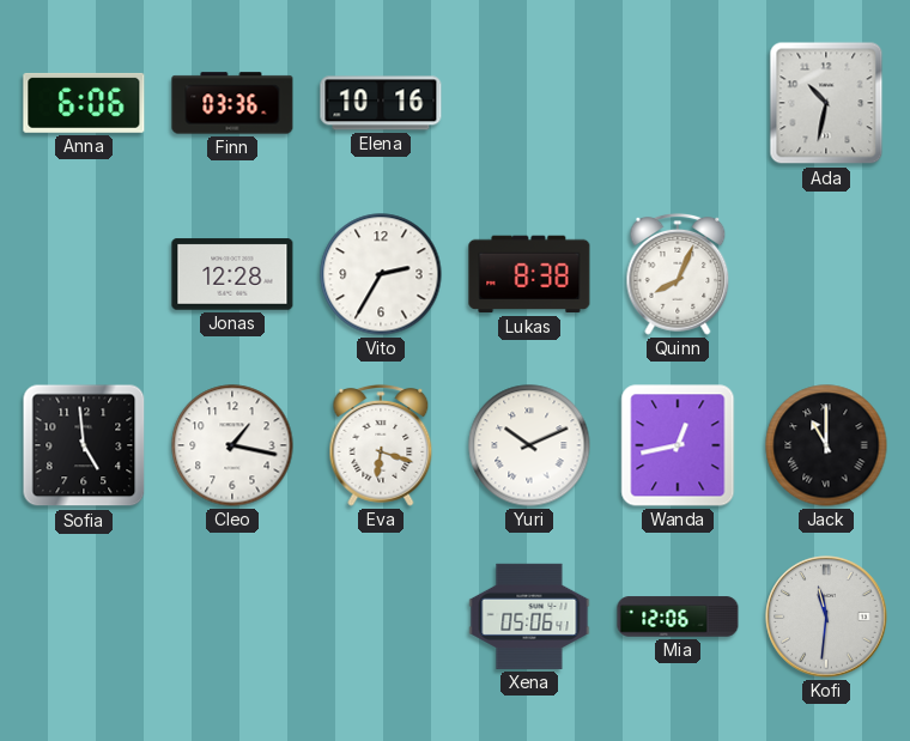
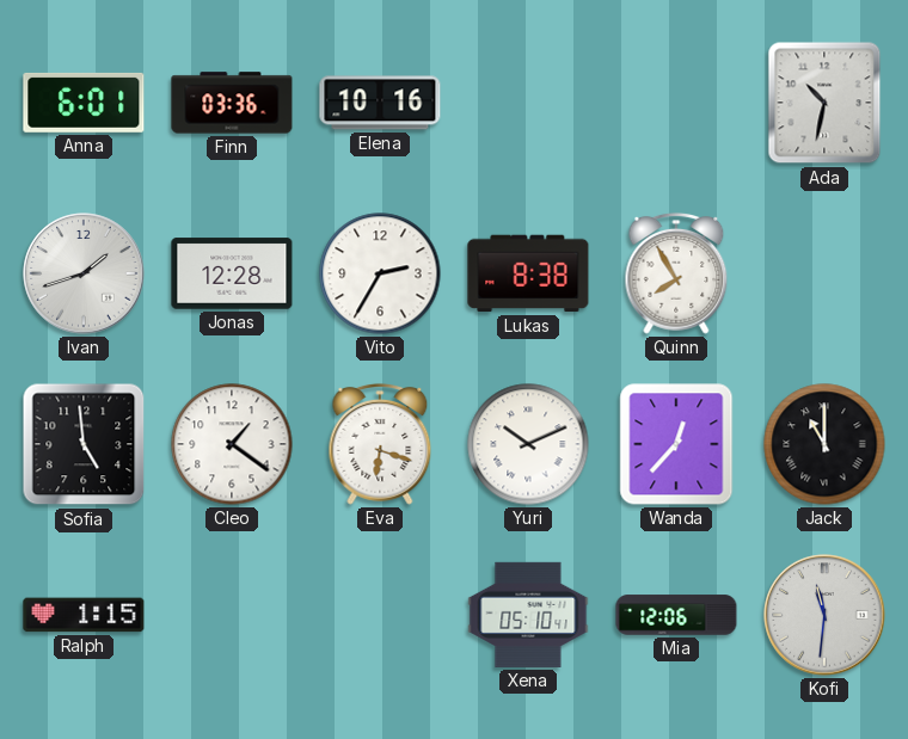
Anna: 6:06 -> 6:01
Ivan: none -> 1:42
Quinn: 8:04 -> 7:55
Cleo: 1:17 -> 1:21
Wanda: 12:43 -> 12:37
Ralph: none -> 1:15
Xena: 05:06 -> 05:10
